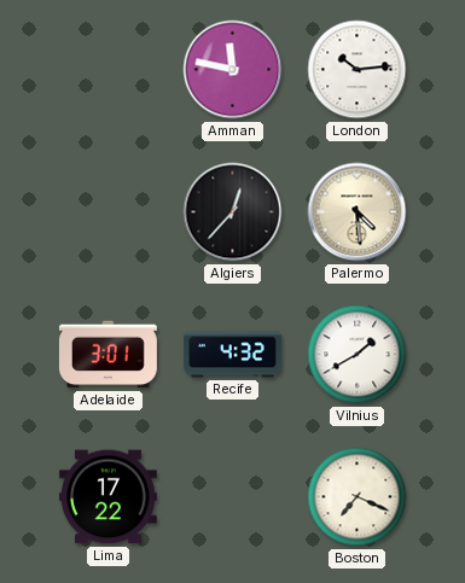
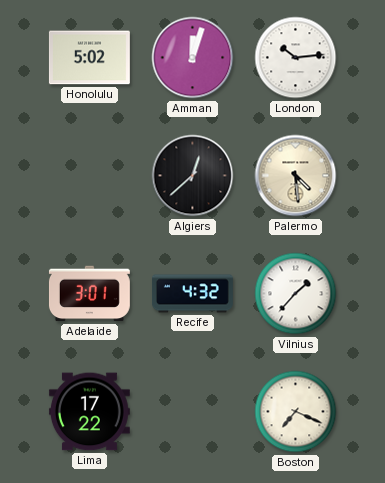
Honolulu: none -> 5:02
Amman: 11:47 -> 12:03
Algiers: 12:37 -> 12:38
Vilnius: 1:40 -> 1:37
